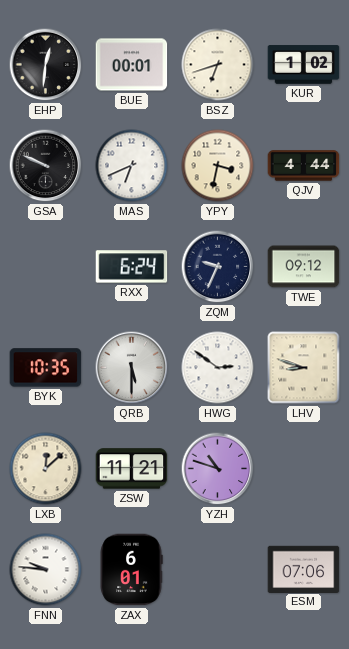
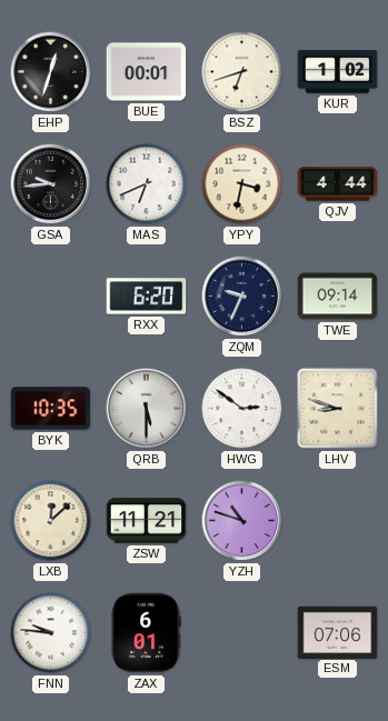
EHP: 12:31 -> 12:33
GSA: 9:49 -> 9:44
RXX: 6:24 -> 6:20
TWE: 09:12 -> 09:14
